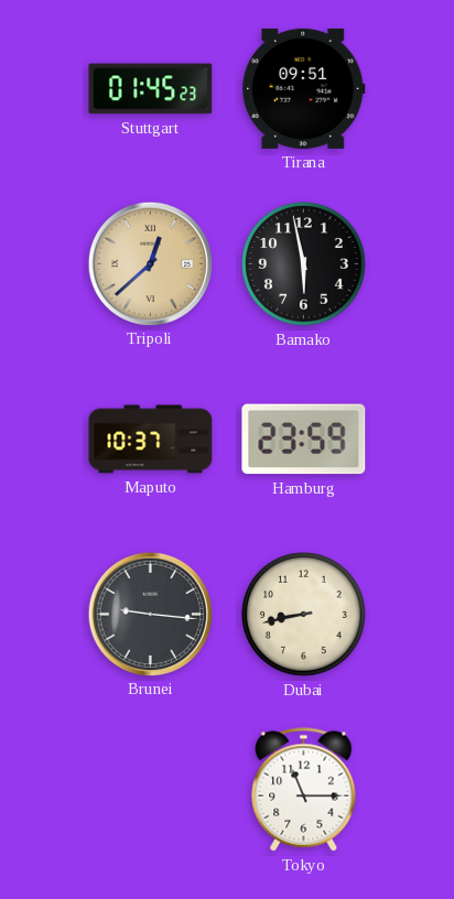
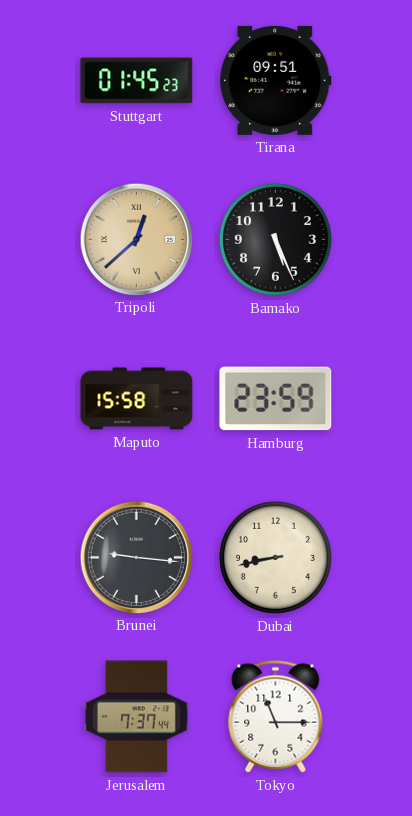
Bamako: 5:58 -> 5:26
Maputo: 10:37 -> 15:58
Jerusalem: none -> 7:37
